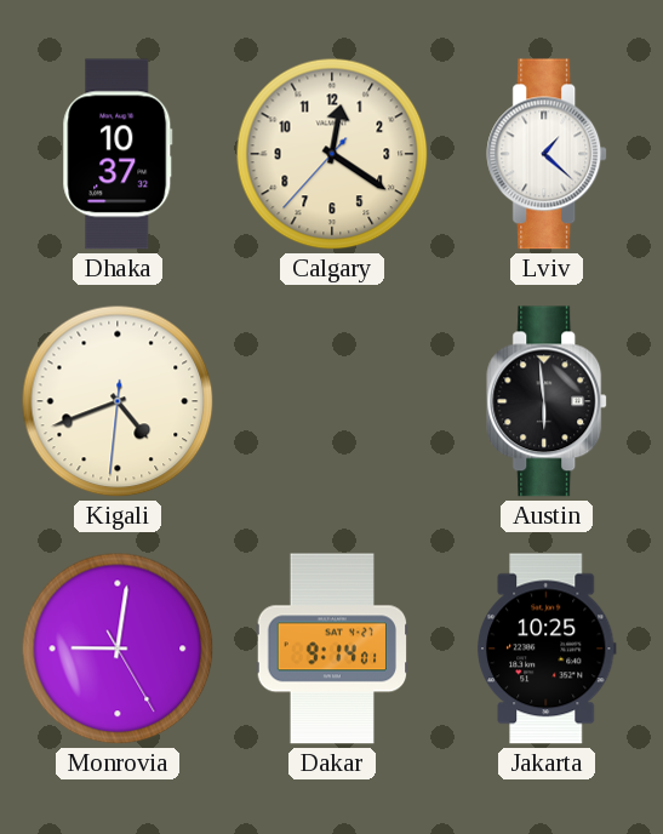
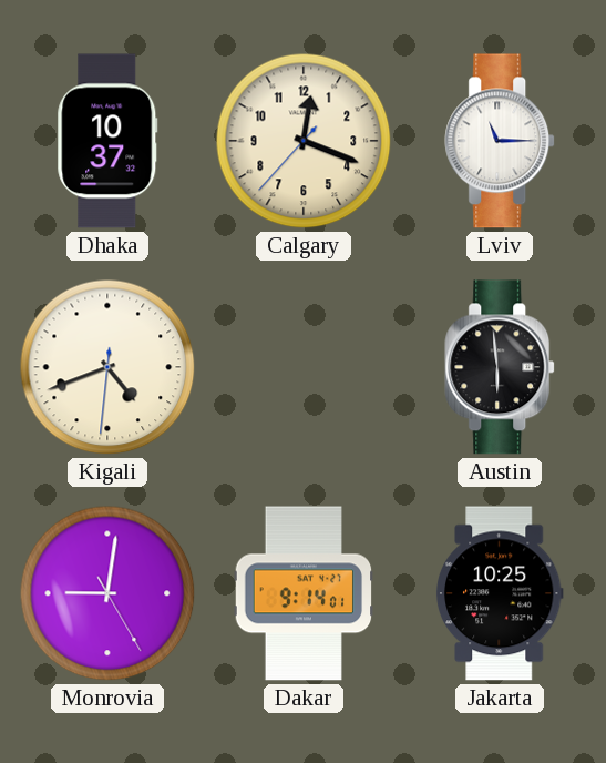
Calgary: 12:20 -> 12:18
Lviv: 1:22 -> 11:15
